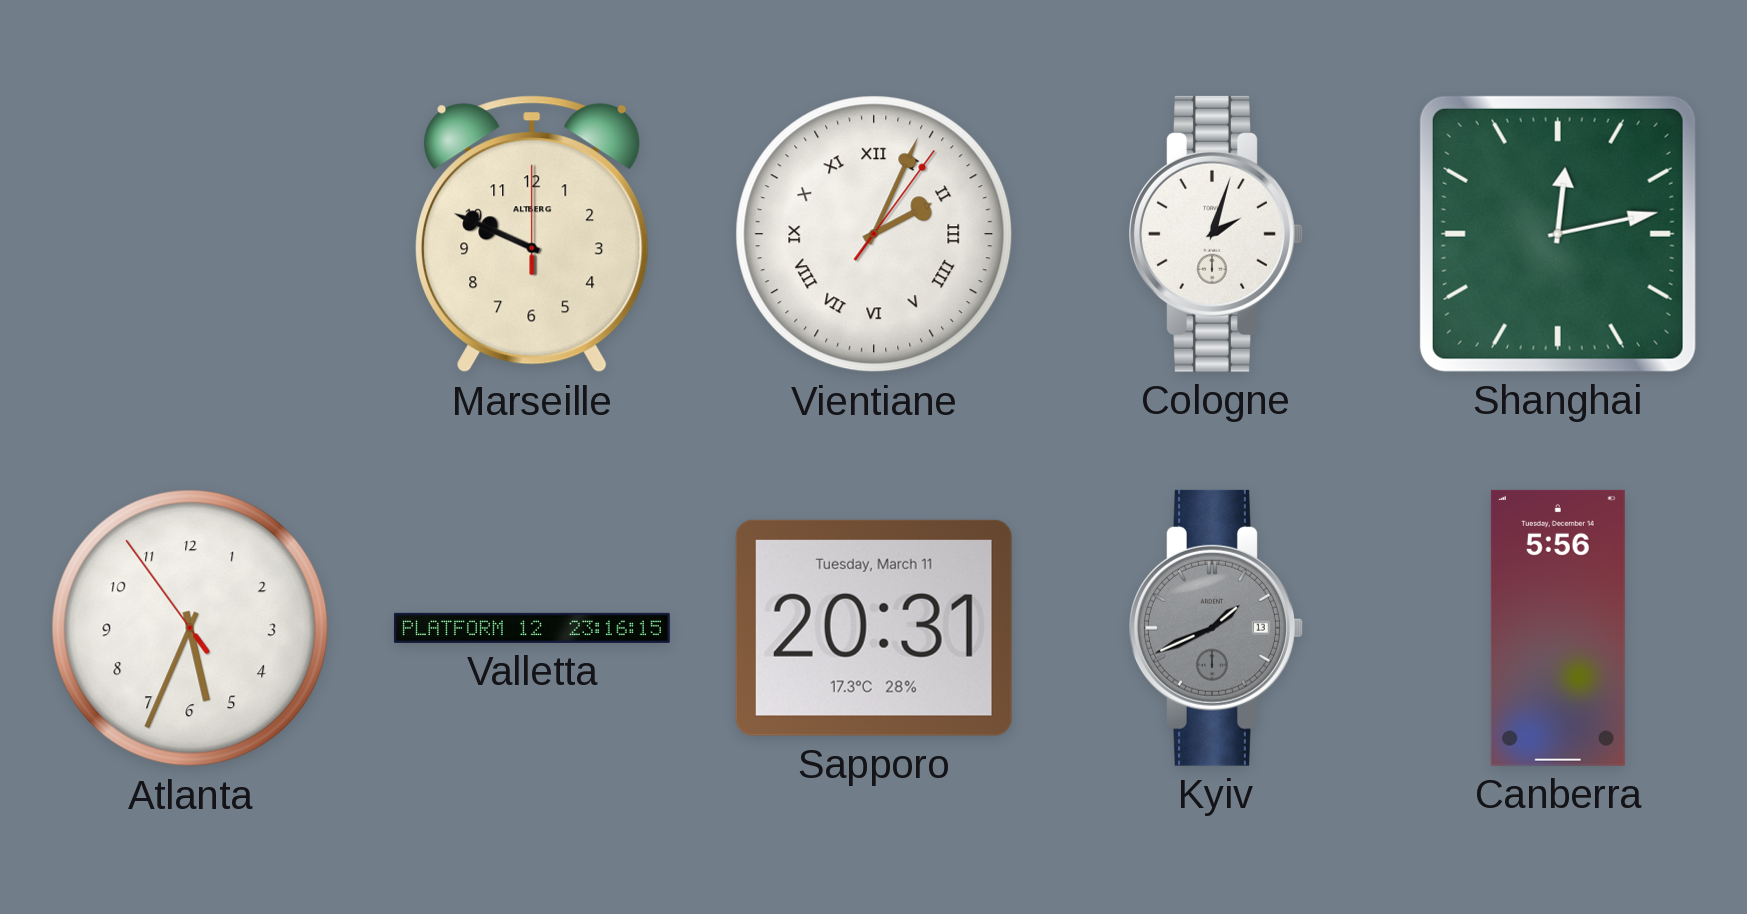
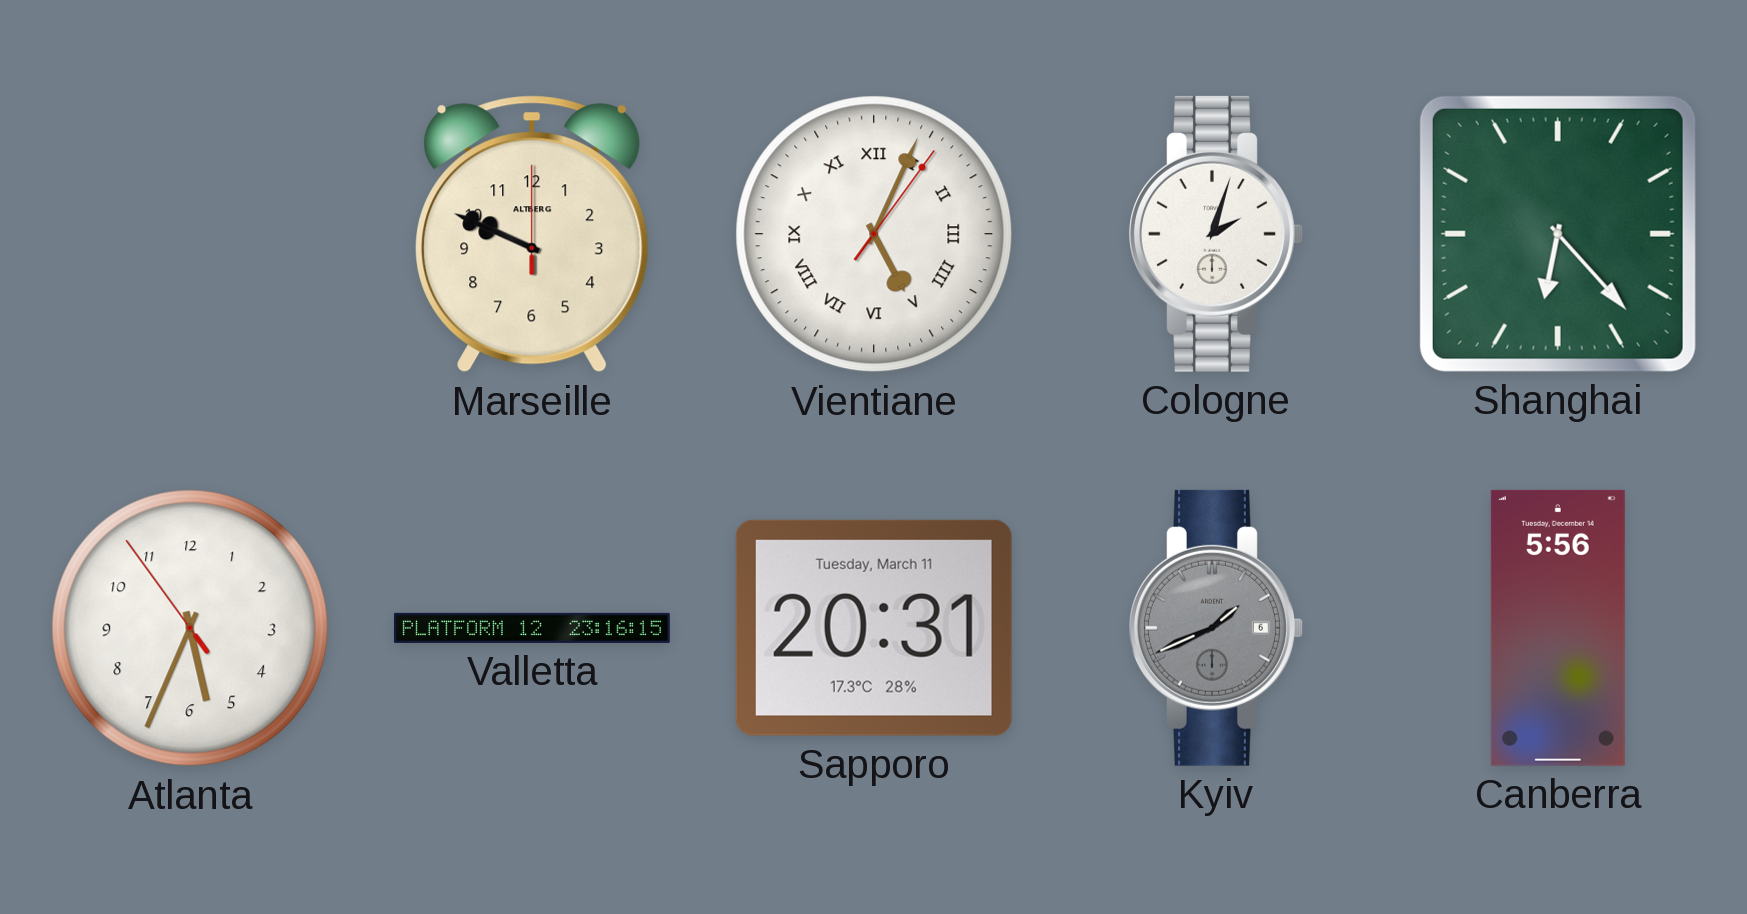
Vientiane: 2:04 -> 5:04
Shanghai: 12:13 -> 6:23
Kyiv date: 13 -> 6
